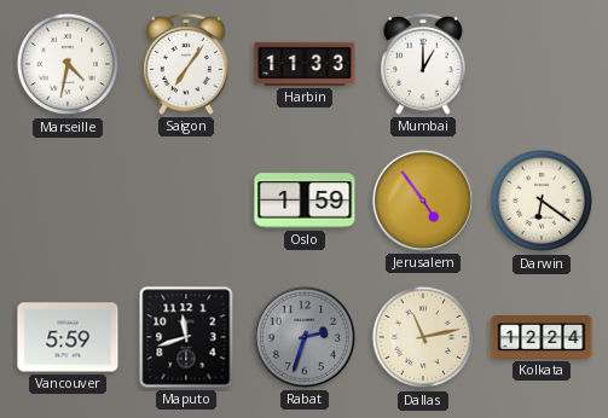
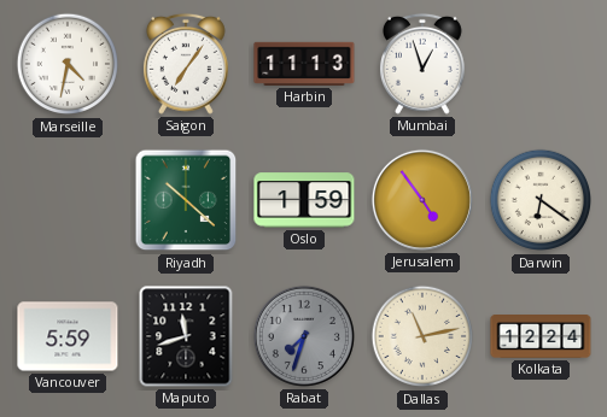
Harbin: 11:33 -> 11:13
Mumbai: 1:00 -> 12:57
Riyadh: none -> 10:22
Rabat: 2:33 -> 7:33
